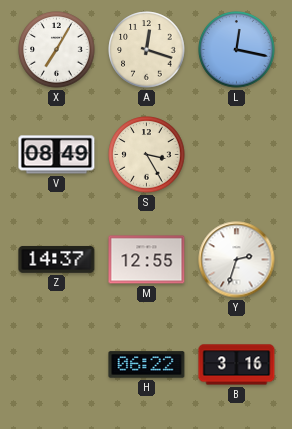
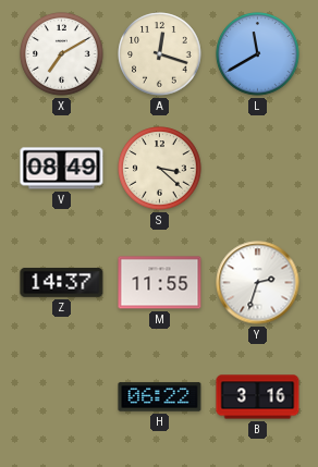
X: 7:05 -> 7:10
L: 12:17 -> 11:40
S: 3:25 -> 3:22
M: 12:55 -> 11:55
